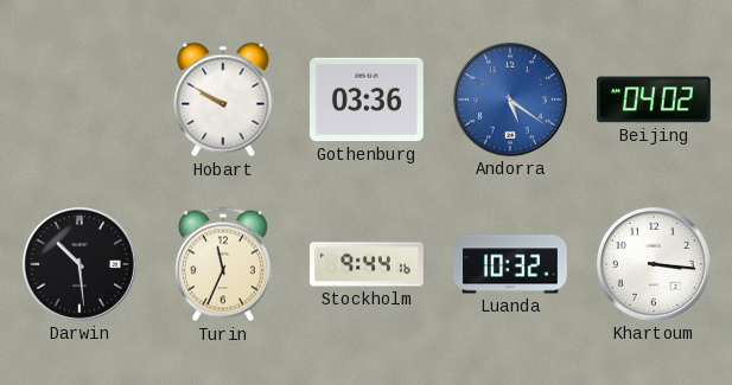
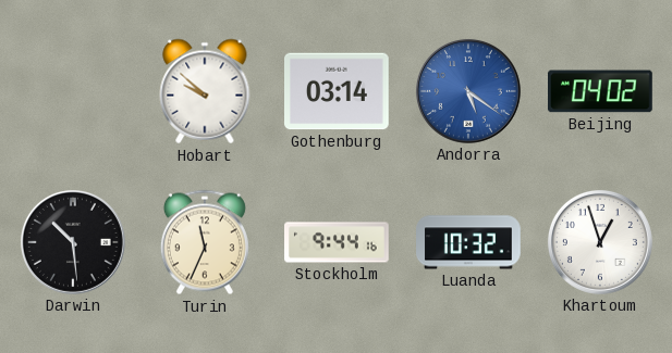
Hobart: 9:50 -> 9:52
Gothenburg: 03:36 -> 03:14
Khartoum: 3:16 -> 12:57
